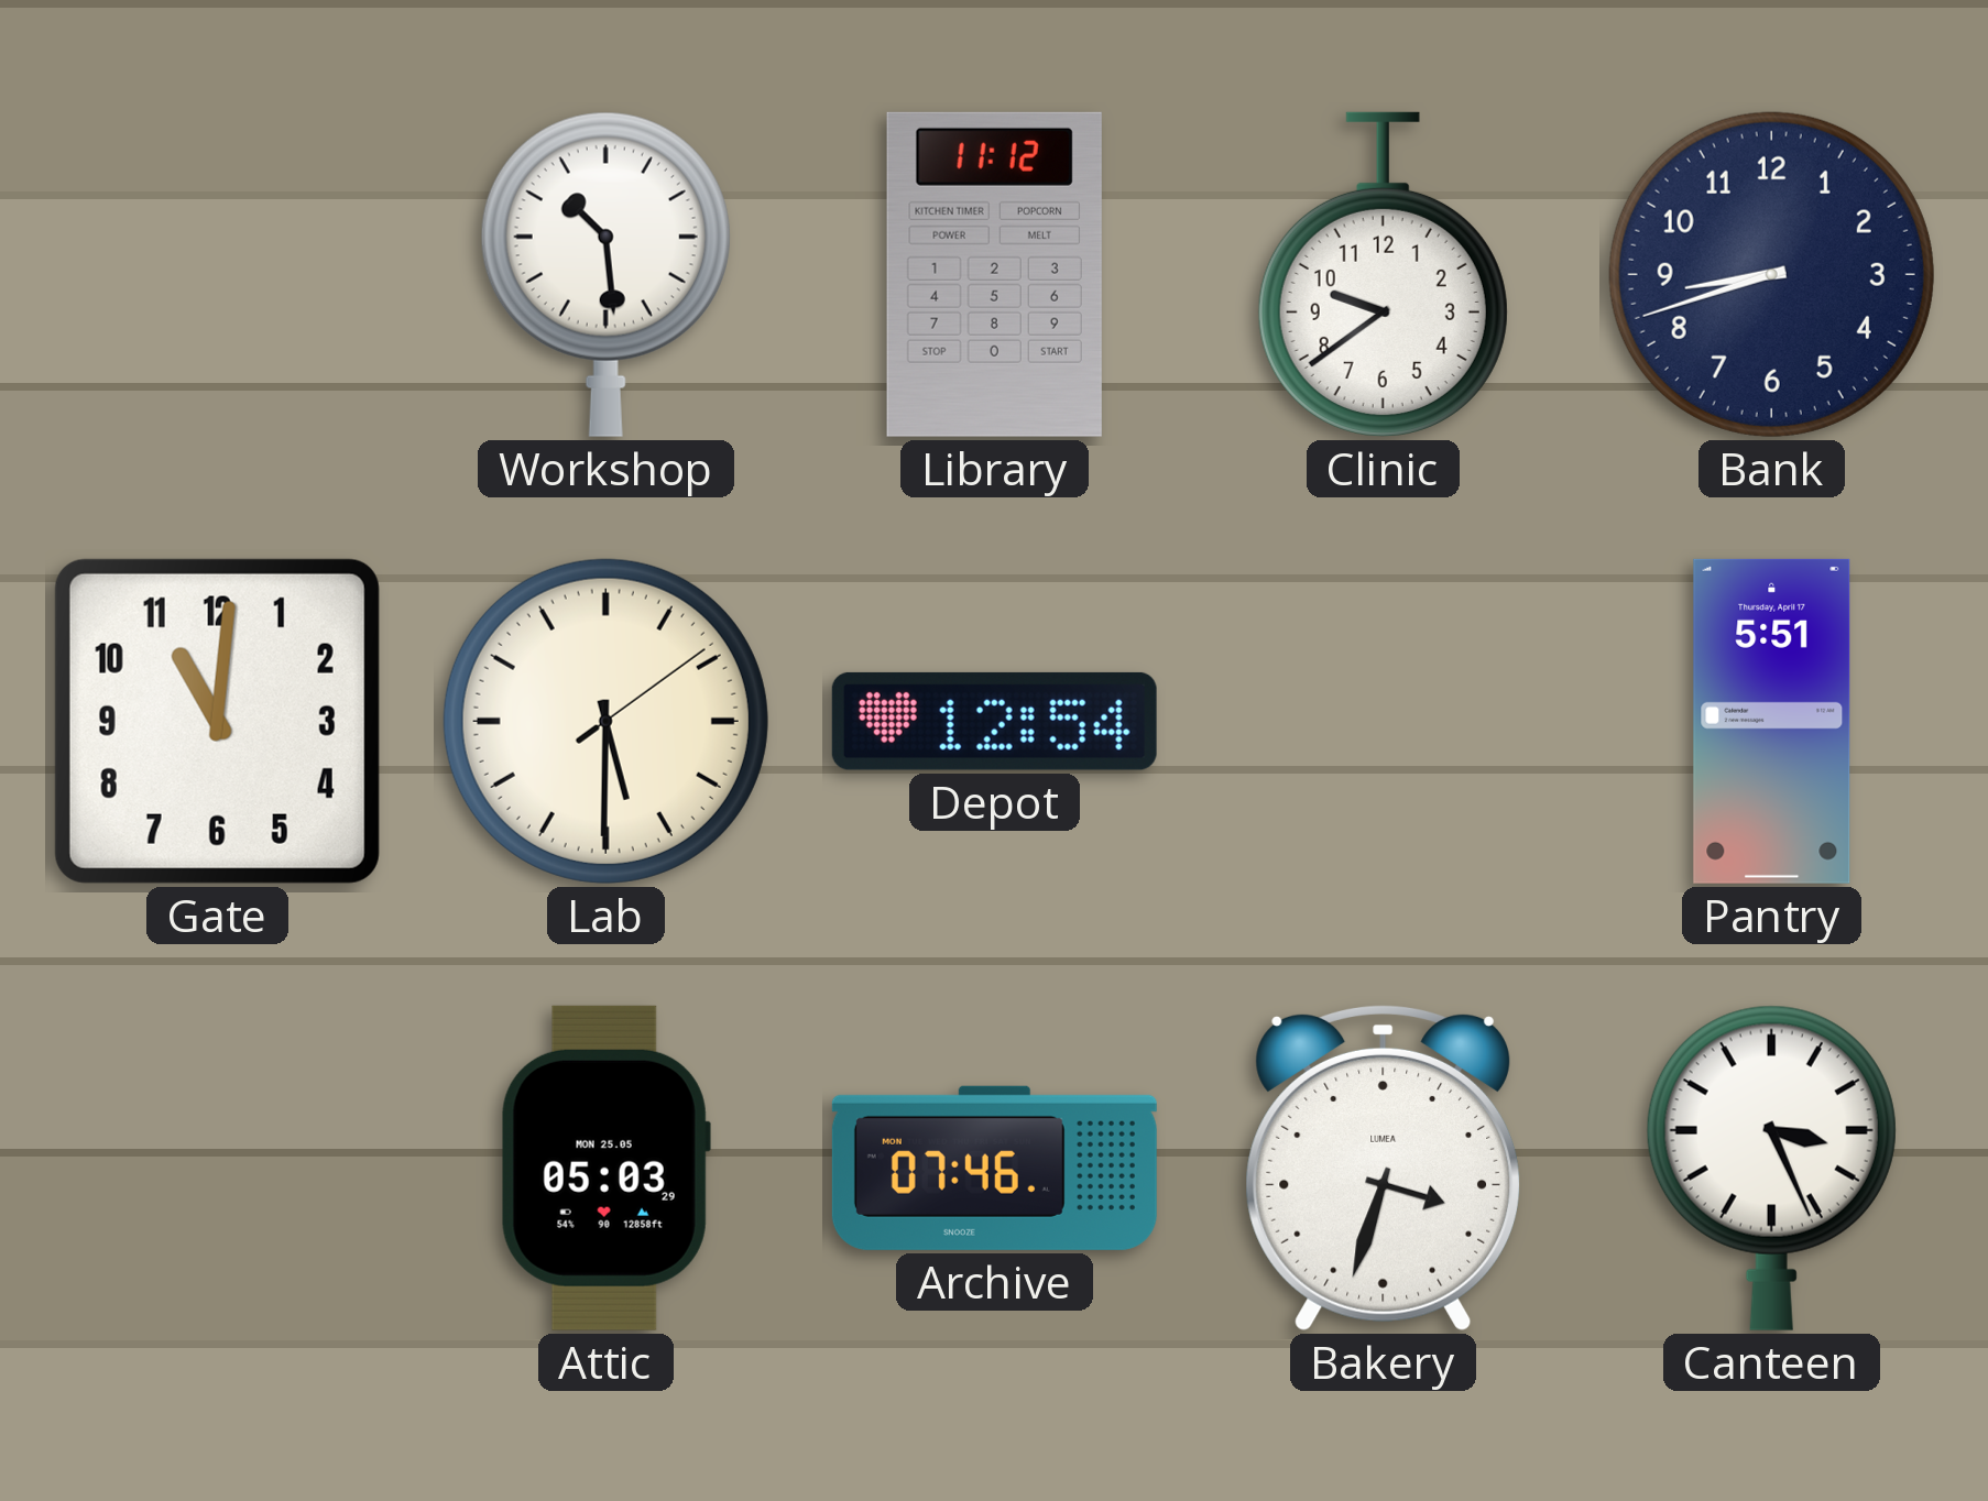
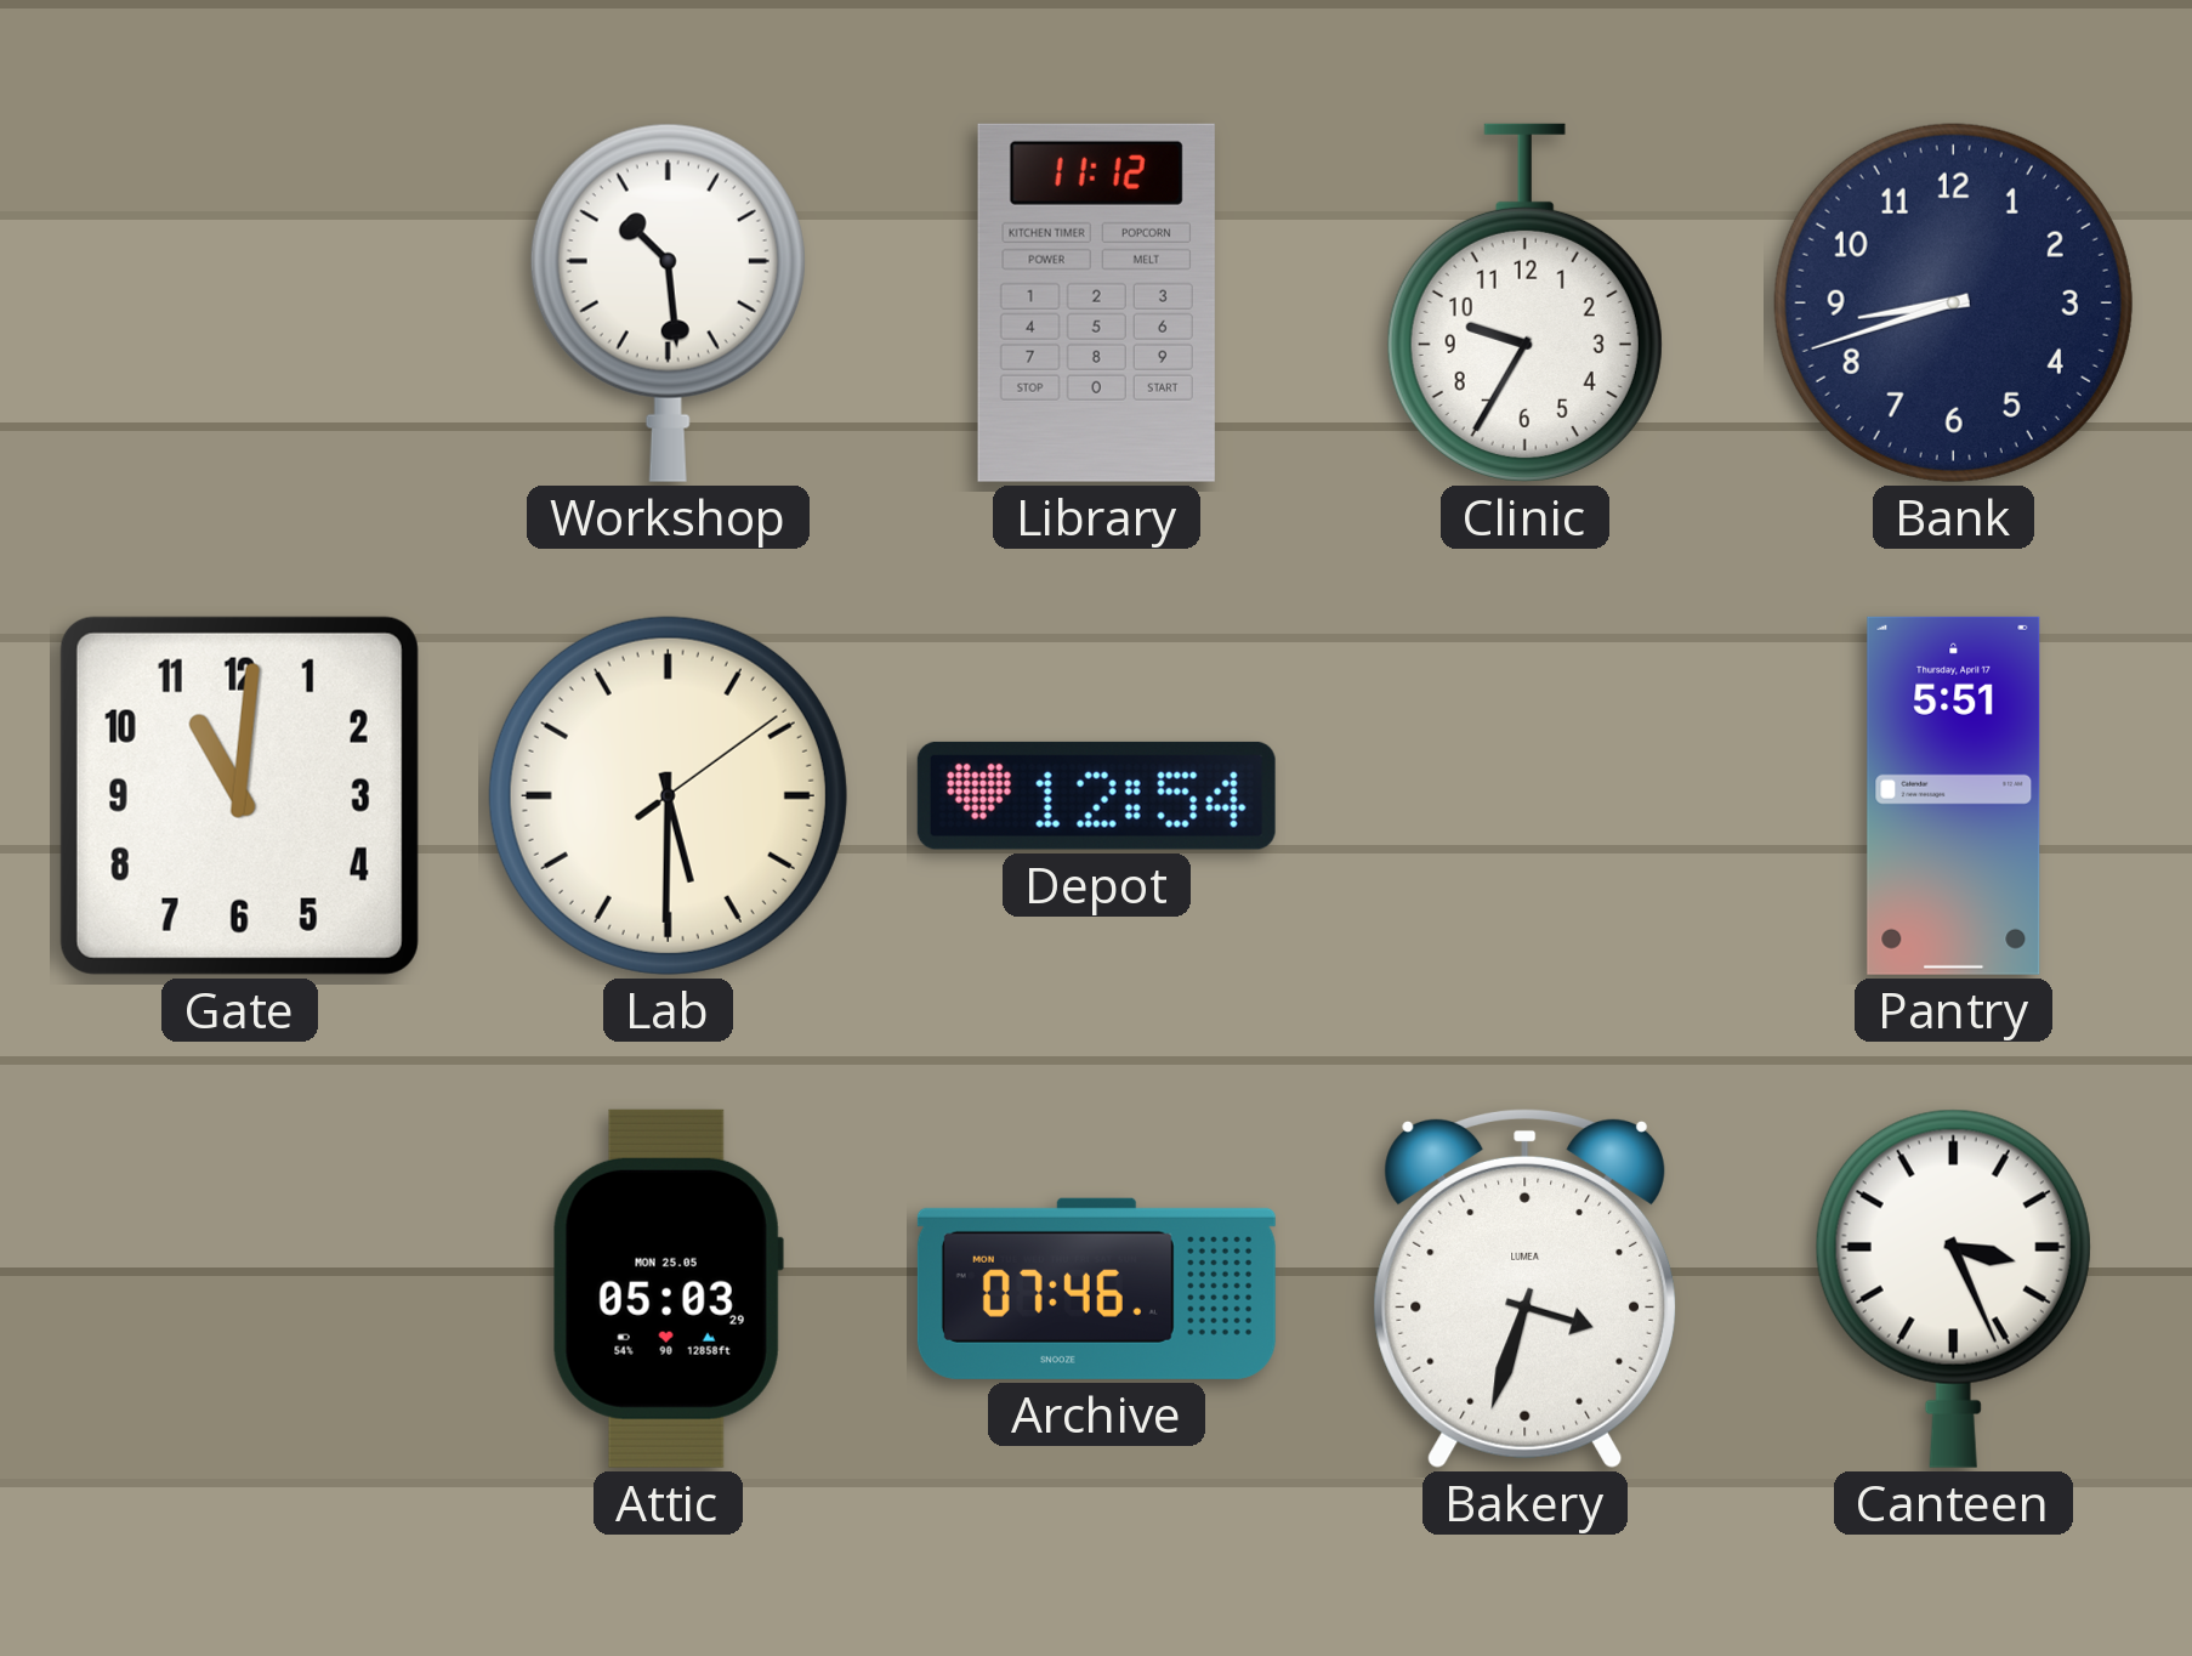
Clinic: 9:39 -> 9:35
